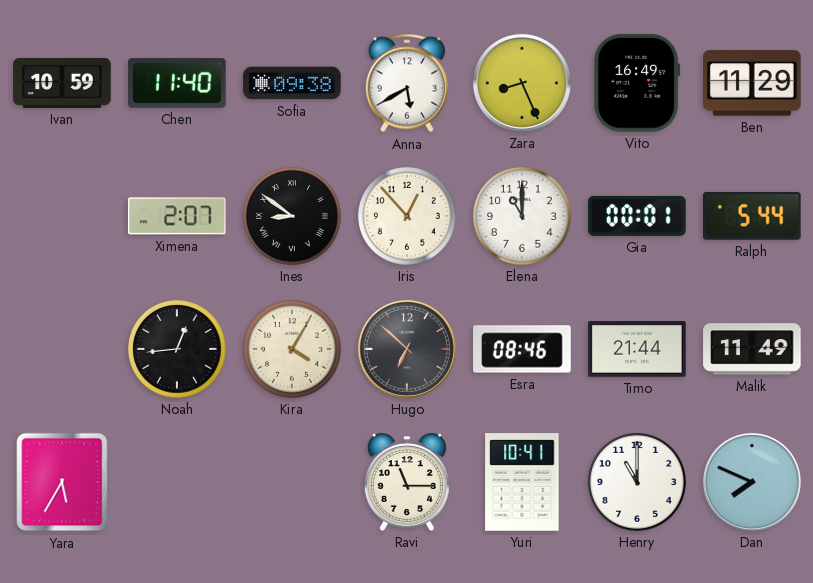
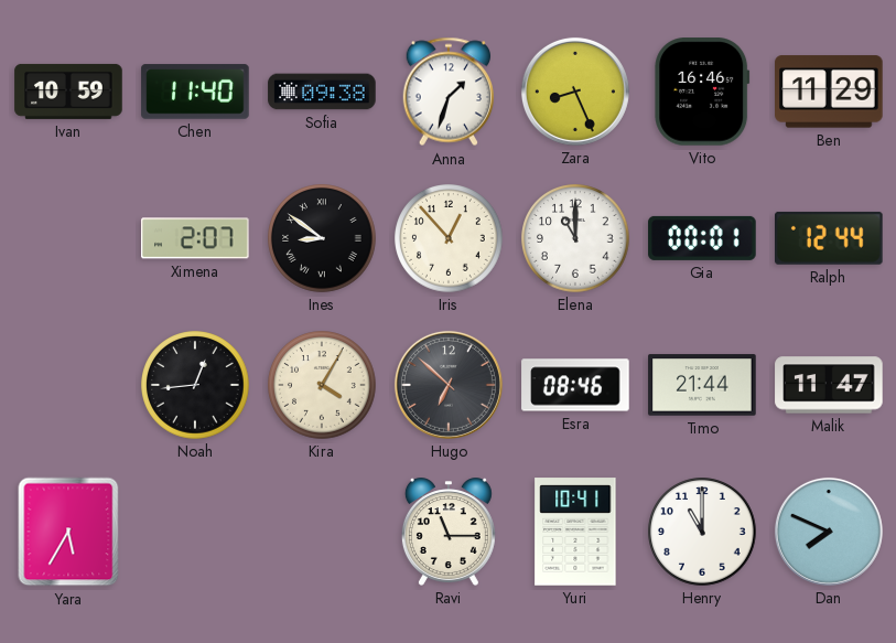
Anna: 5:40 -> 1:33
Vito: 16:49 -> 16:46
Ralph: 5:44 -> 12:44
Malik: 11:49 -> 11:47
